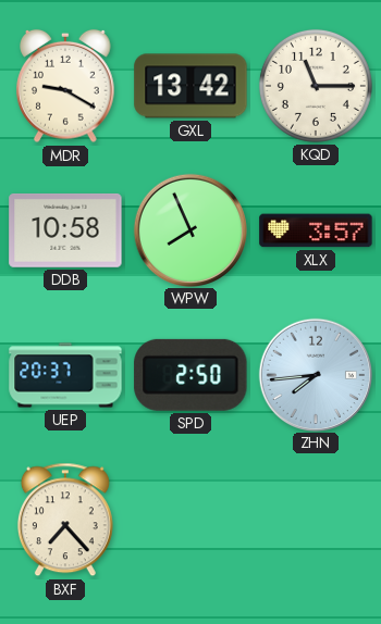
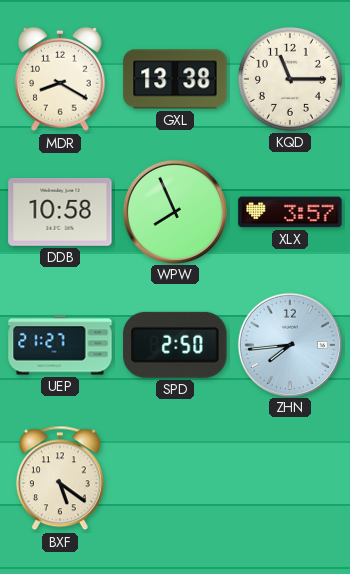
MDR: 9:20 -> 8:20
GXL: 13:42 -> 13:38
UEP: 20:37 -> 21:27
BXF: 7:23 -> 5:21
